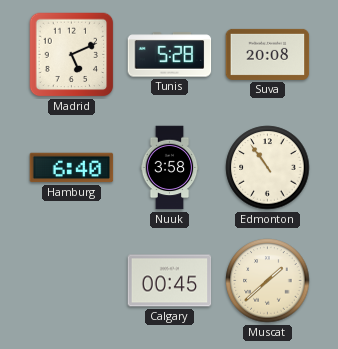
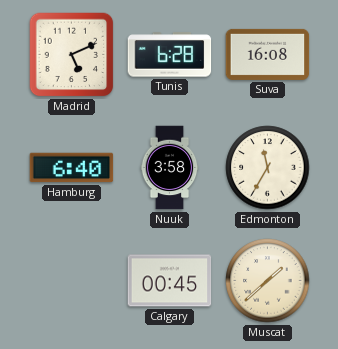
Tunis: 5:28 -> 6:28
Suva: 20:08 -> 16:08
Edmonton: 10:54 -> 11:35
